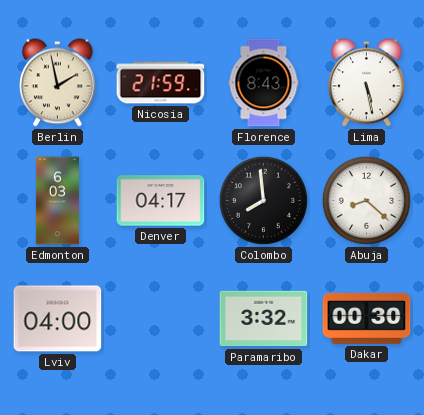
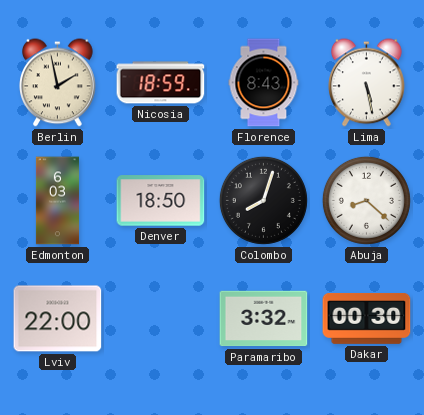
Nicosia: 21:59 -> 18:59
Denver: 04:17 -> 18:50
Colombo: 7:59 -> 8:03
Lviv: 04:00 -> 22:00
